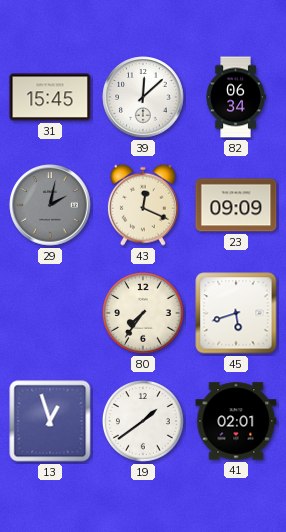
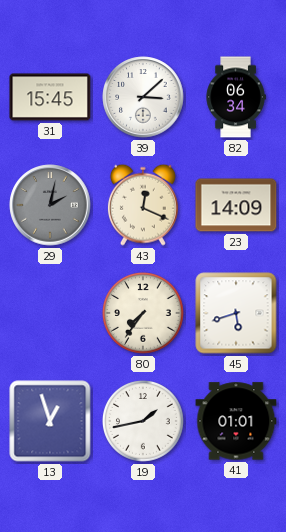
39: 12:08 -> 3:08
23: 09:09 -> 14:09
19: 1:39 -> 1:43
41: 02:01 -> 01:01
